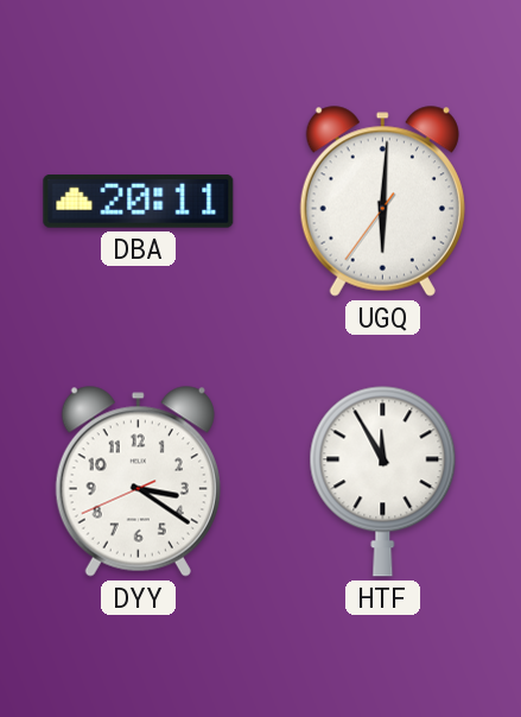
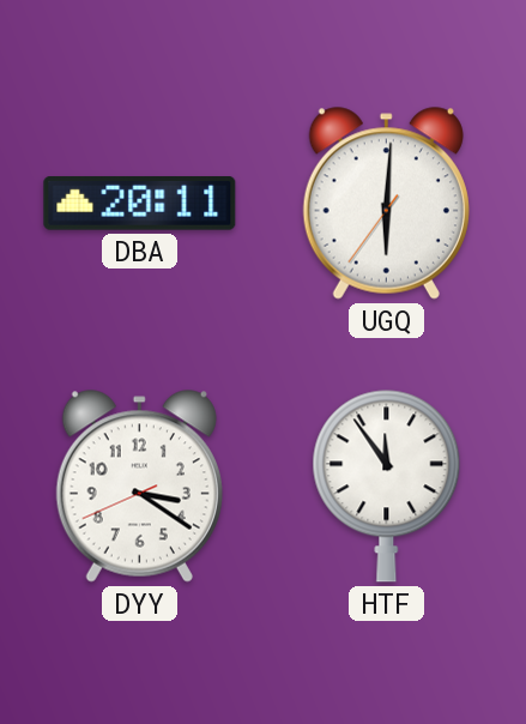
HTF: 11:55 -> 11:54
